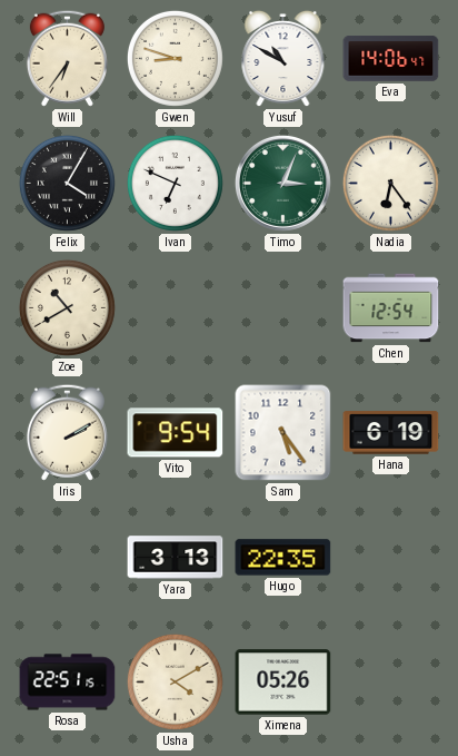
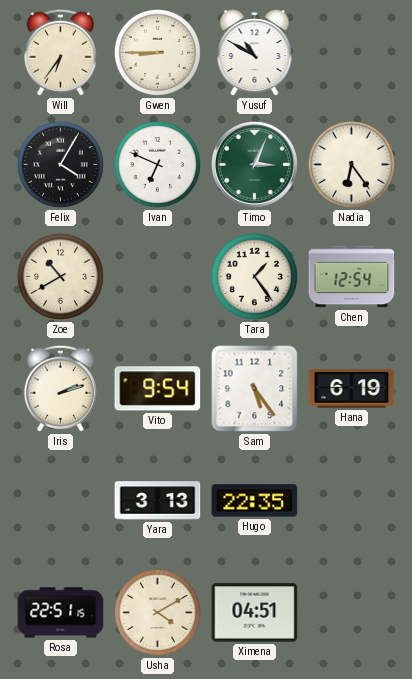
Gwen: 8:48 -> 8:45
Eva: 14:06 -> none
Tara: none -> 1:24
Iris: 2:10 -> 2:12
Ximena: 05:26 -> 04:51
